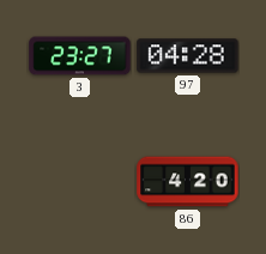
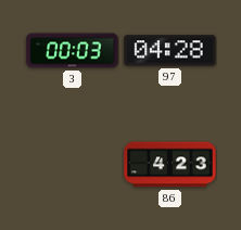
3: 23:27 -> 00:03
86: 4:20 -> 4:23
